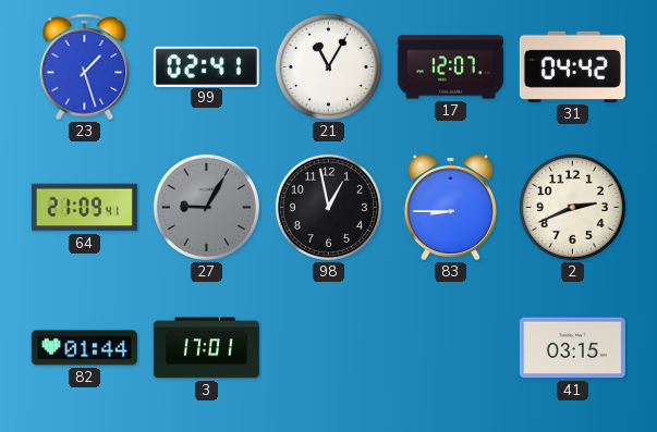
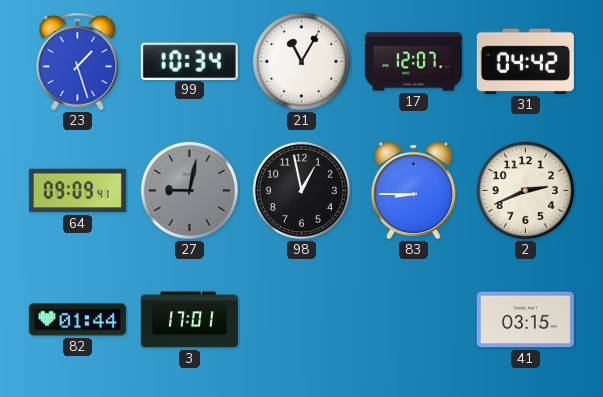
99: 02:41 -> 10:34
64: 21:09 -> 09:09
27: 9:05 -> 9:02
